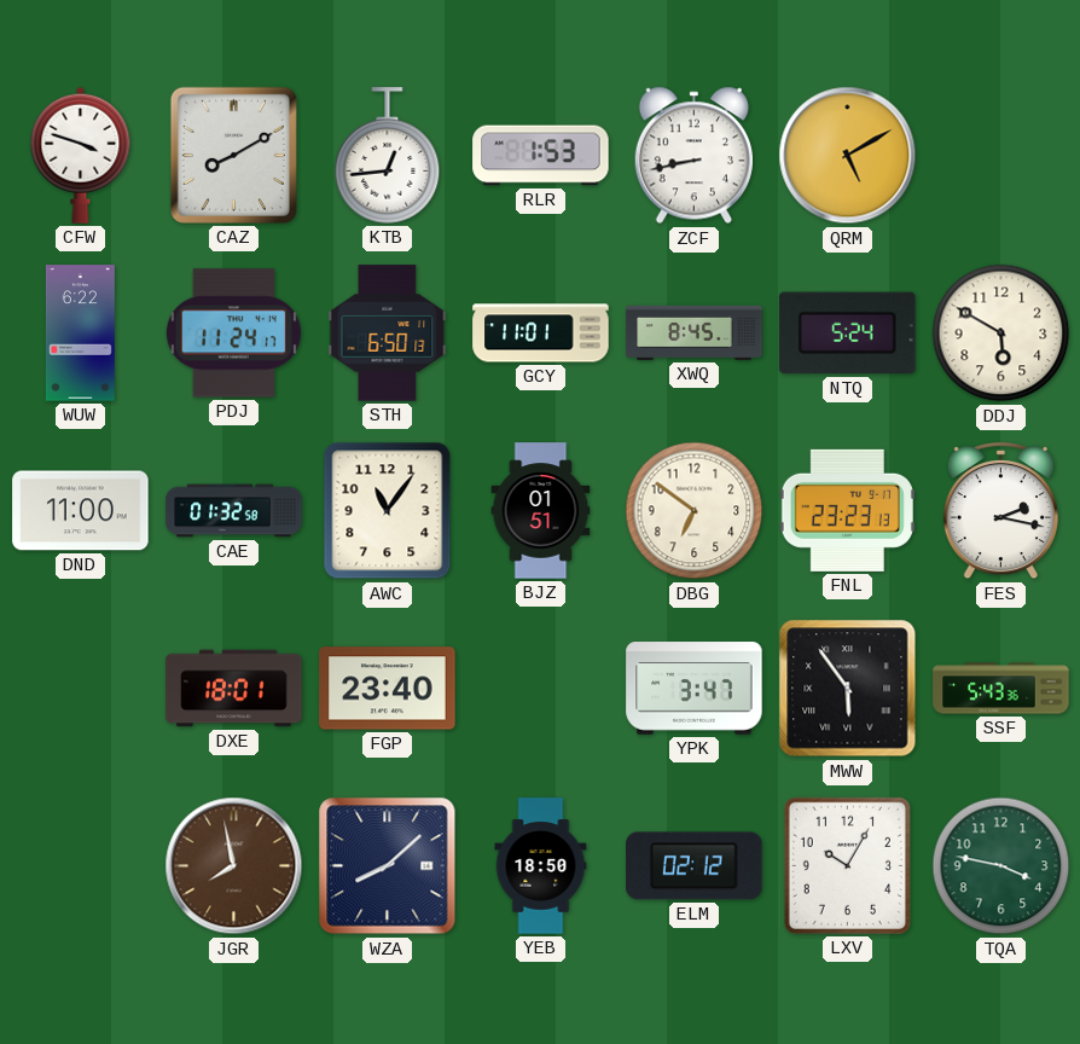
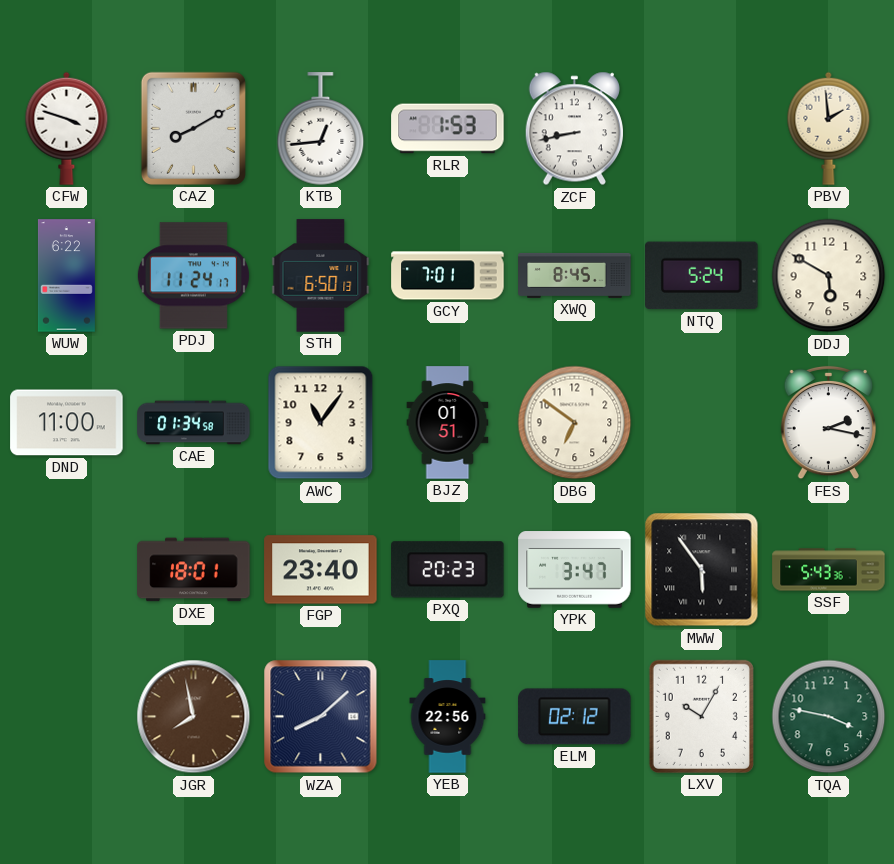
QRM: 5:10 -> none
PBV: none -> 1:59
GCY: 11:01 -> 7:01
CAE: 01:32 -> 01:34
FNL: 23:23 -> none
PXQ: none -> 20:23
YEB: 18:50 -> 22:56
